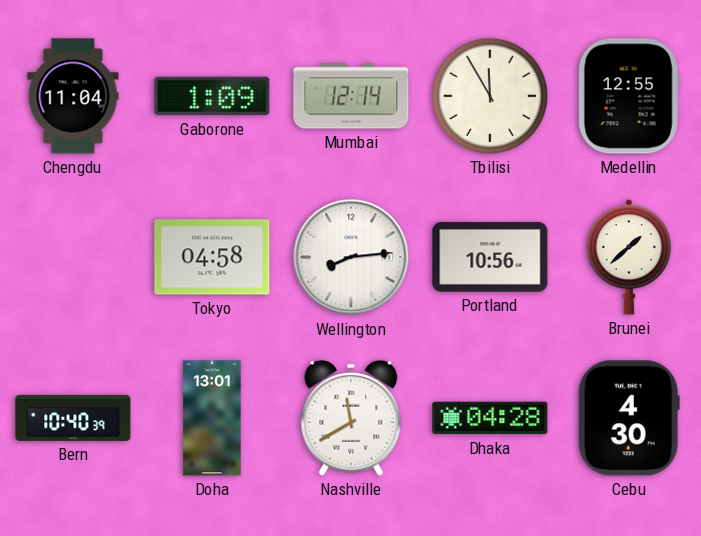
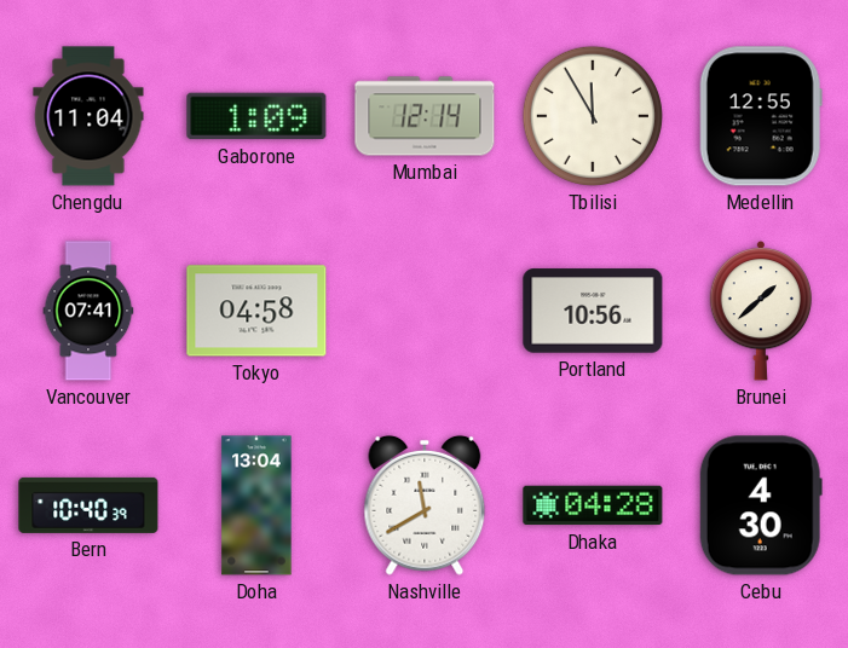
Vancouver: none -> 07:41
Wellington: 8:14 -> none
Doha: 13:01 -> 13:04
